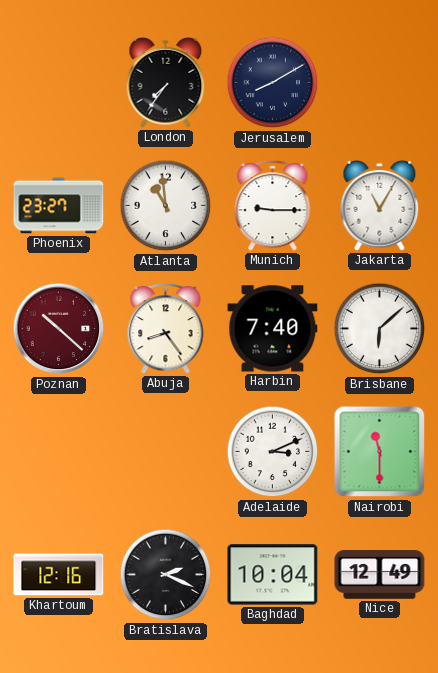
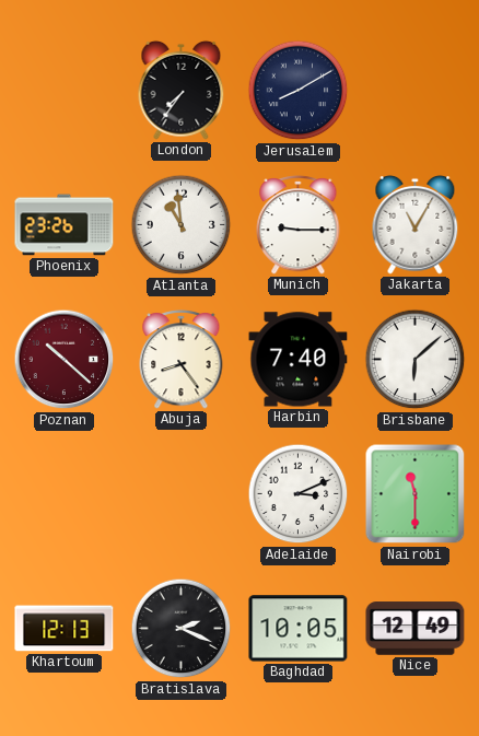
Phoenix: 23:27 -> 23:26
Khartoum: 12:16 -> 12:13
Baghdad: 10:04 -> 10:05
